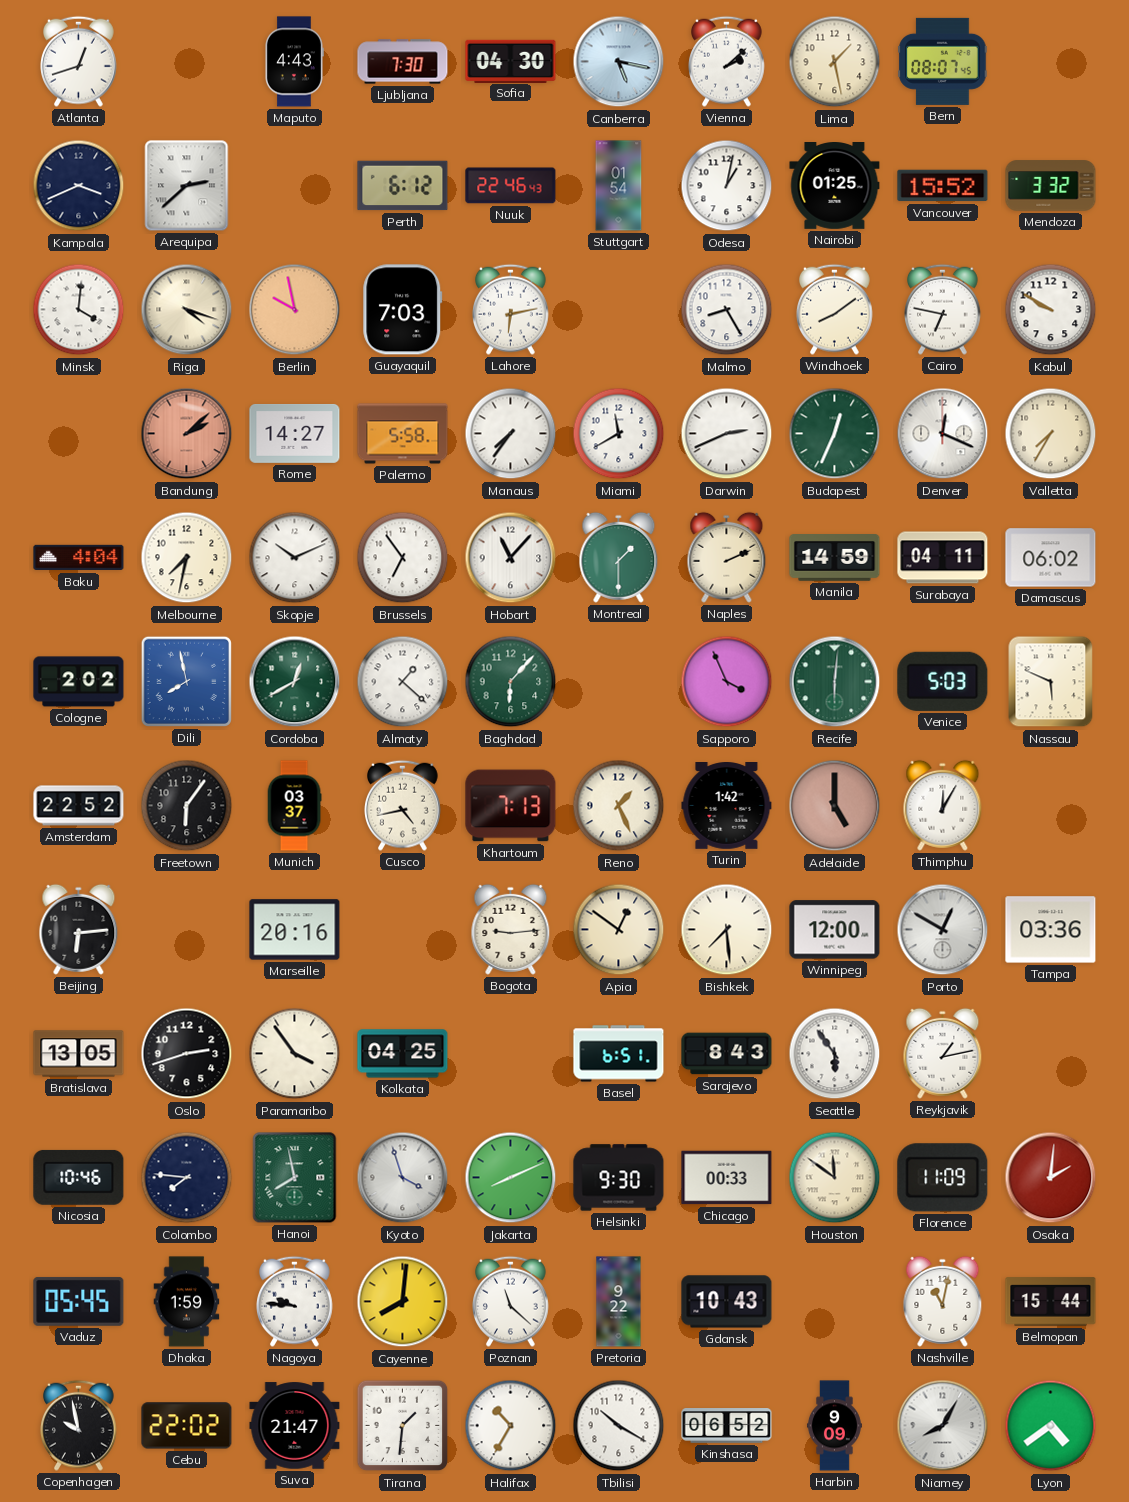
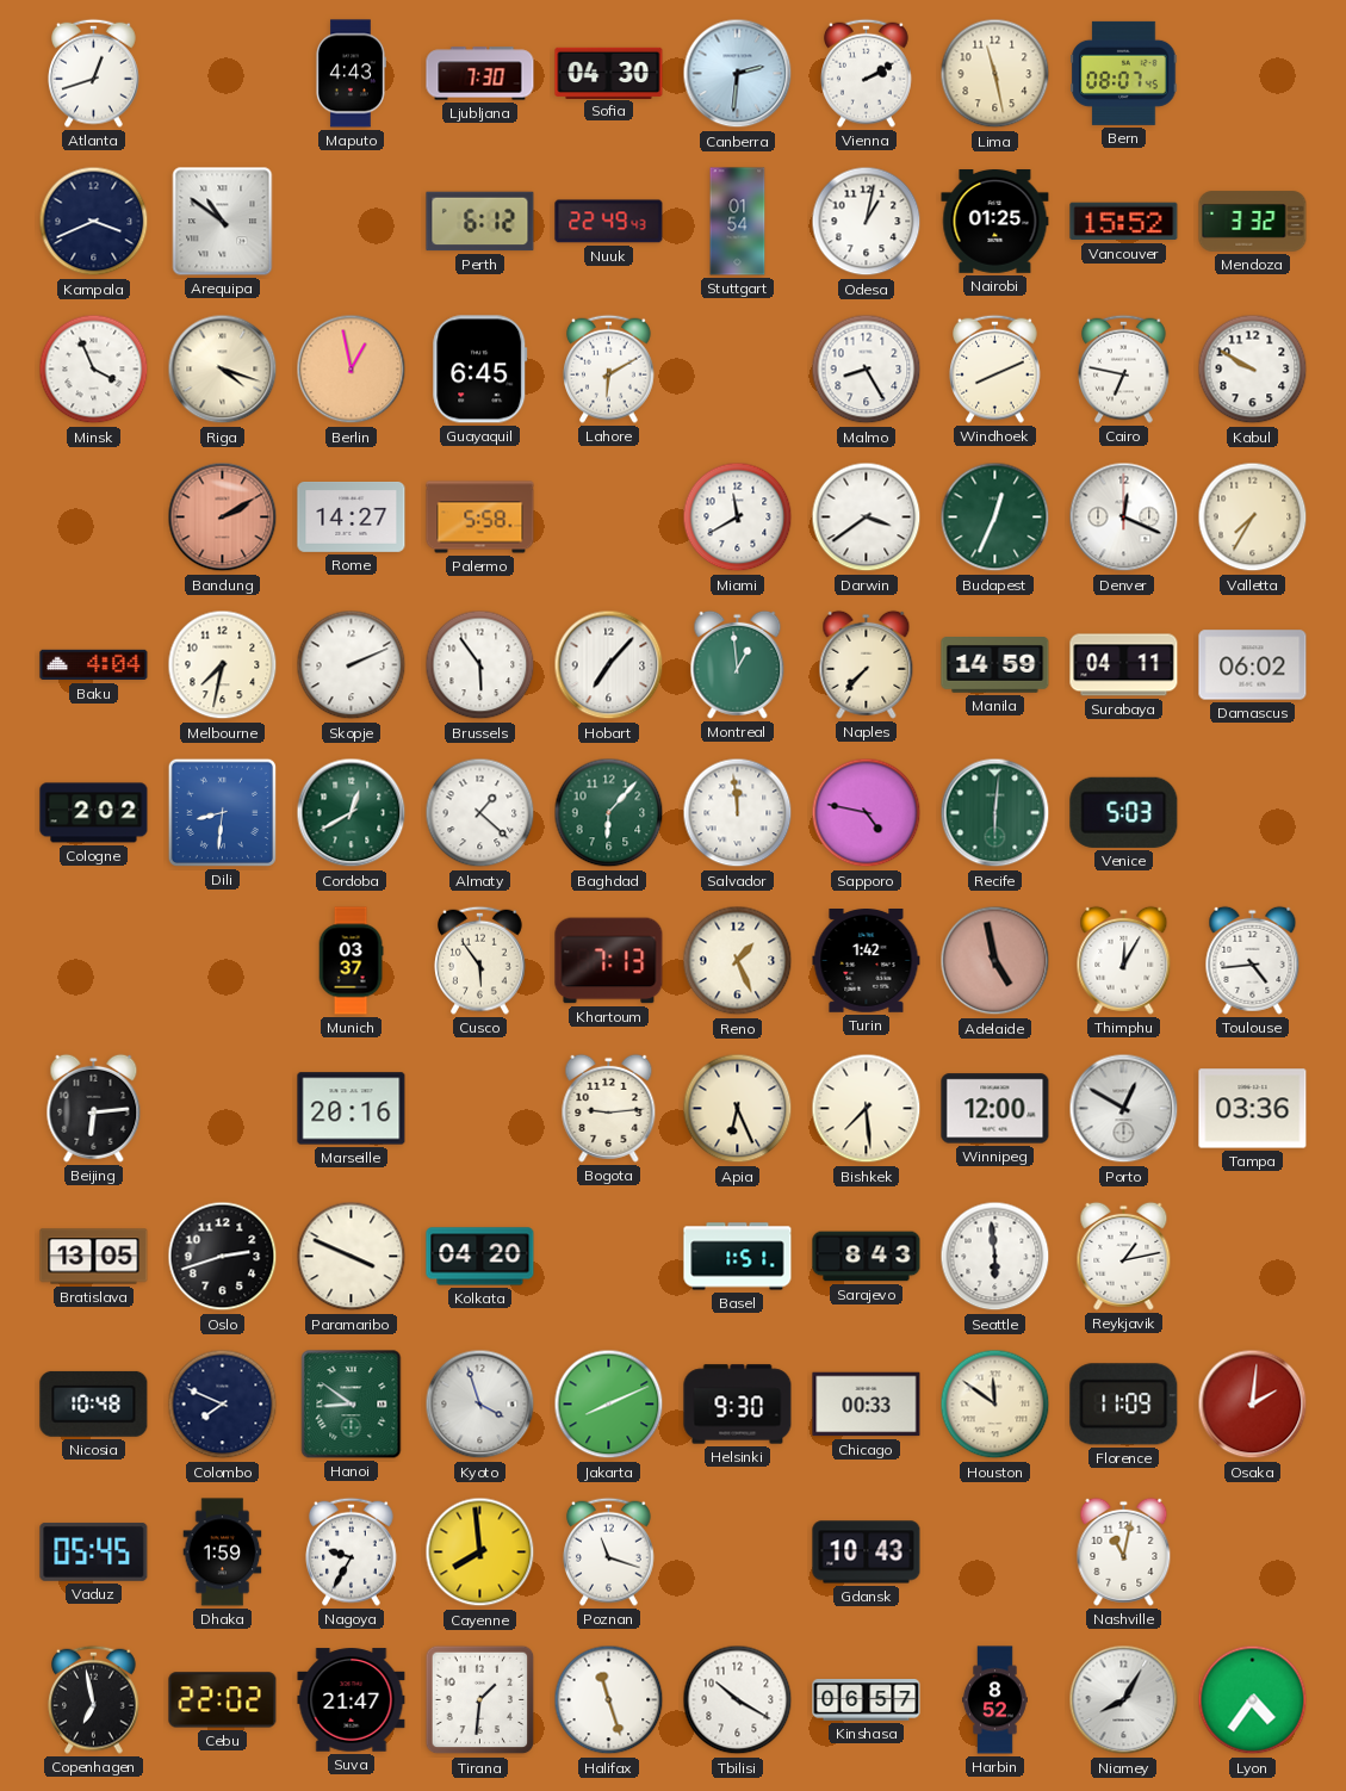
Canberra: 5:17 -> 2:31
Vienna: 2:08 -> 2:10
Lima: 1:28 -> 11:28
Arequipa: 2:38 -> 10:51
Nuuk: 22:46 -> 22:49
Minsk: 4:01 -> 3:56
Berlin: 9:58 -> 12:58
Guayaquil: 7:03 -> 6:45
Lahore: 6:13 -> 6:10
Windhoek: 8:09 -> 8:11
Bandung: 2:08 -> 2:10
Manaus: 7:36 -> none
Darwin: 2:41 -> 3:39
Skopje: 10:11 -> 2:11
Brussels: 6:54 -> 5:54
Hobart: 11:07 -> 7:07
Montreal: 1:30 -> 12:59
Naples: 2:11 -> 7:37
Dili: 7:58 -> 8:31
Salvador: none -> 11:59
Sapporo: 3:56 -> 4:47
Nassau: 5:49 -> none
Amsterdam: 22:52 -> none
Freetown: 6:06 -> none
Cusco: 4:43 -> 5:54
Adelaide: 5:00 -> 4:58
Toulouse: none -> 4:44
Apia: 12:51 -> 6:26
Paramaribo: 3:54 -> 3:49
Kolkata: 04:25 -> 04:20
Basel: 6:51 -> 1:51
Seattle: 5:54 -> 5:59
Nicosia: 10:46 -> 10:48
Colombo: 7:46 -> 7:49
Hanoi: 7:58 -> 8:51
Nagoya: 9:46 -> 9:35
Cayenne: 8:01 -> 7:59
Poznan: 11:22 -> 11:18
Pretoria: 9:22 -> none
Belmopan: 15:44 -> none
Copenhagen: 9:58 -> 6:58
Halifax: 10:35 -> 11:27
Kinshasa: 06:52 -> 06:57
Harbin: 9:09 -> 8:52
Lyon: 4:39 -> 4:36
